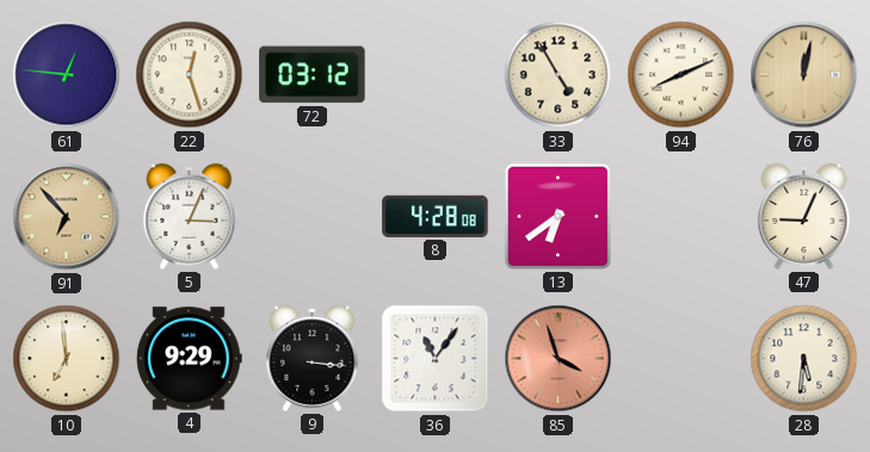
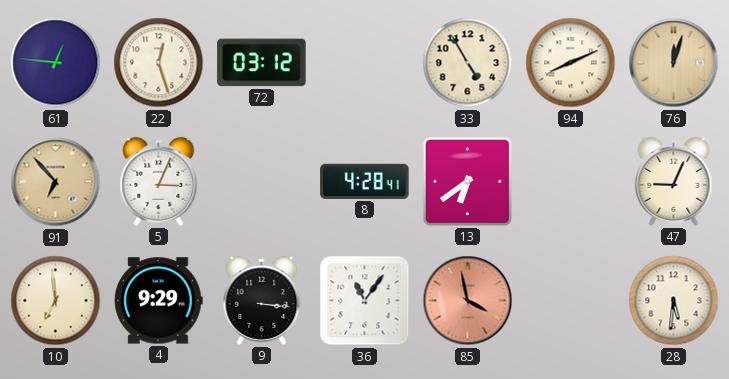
76: 12:02 -> 12:03
8: 4:28:08 -> 4:28:41
85: 3:57 -> 3:58
